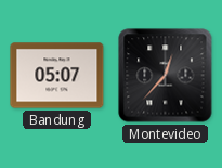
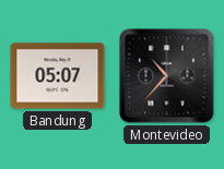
Montevideo: 12:37 -> 10:37
